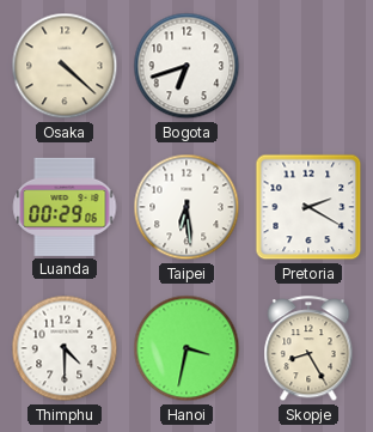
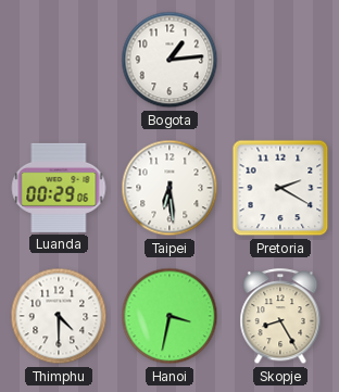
Osaka: 4:22 -> none
Bogota: 6:42 -> 1:14
